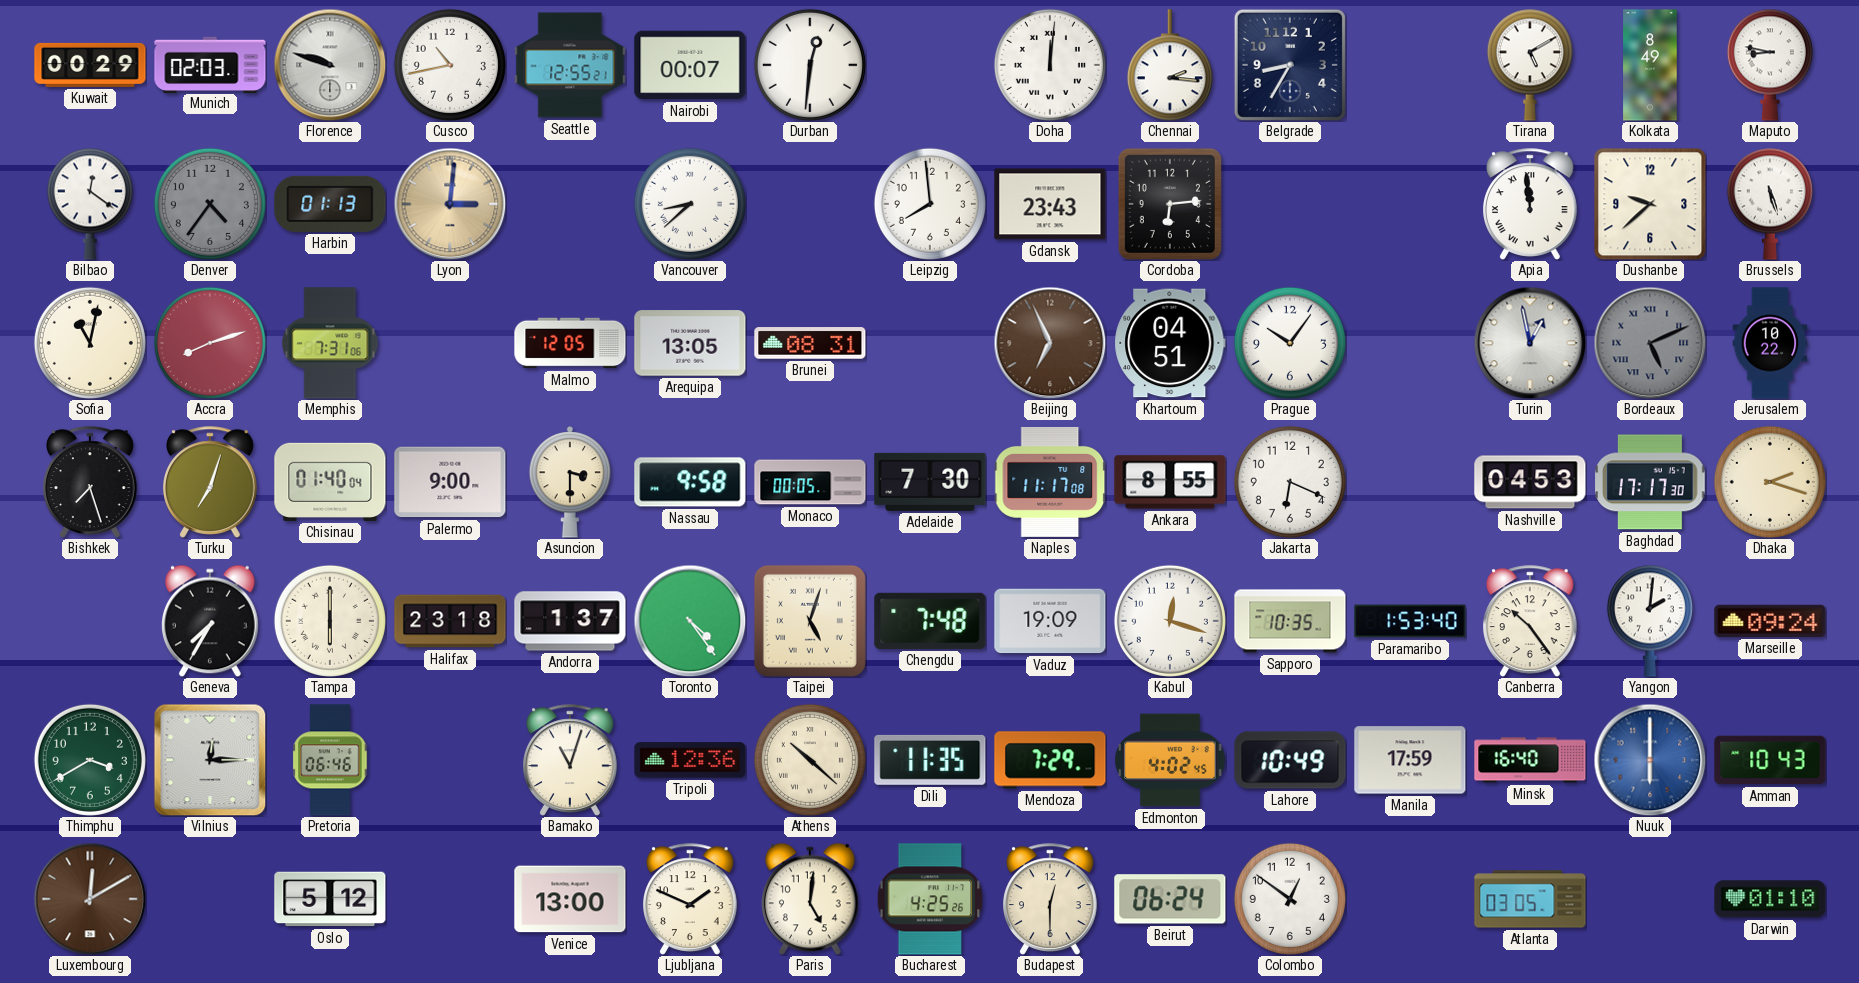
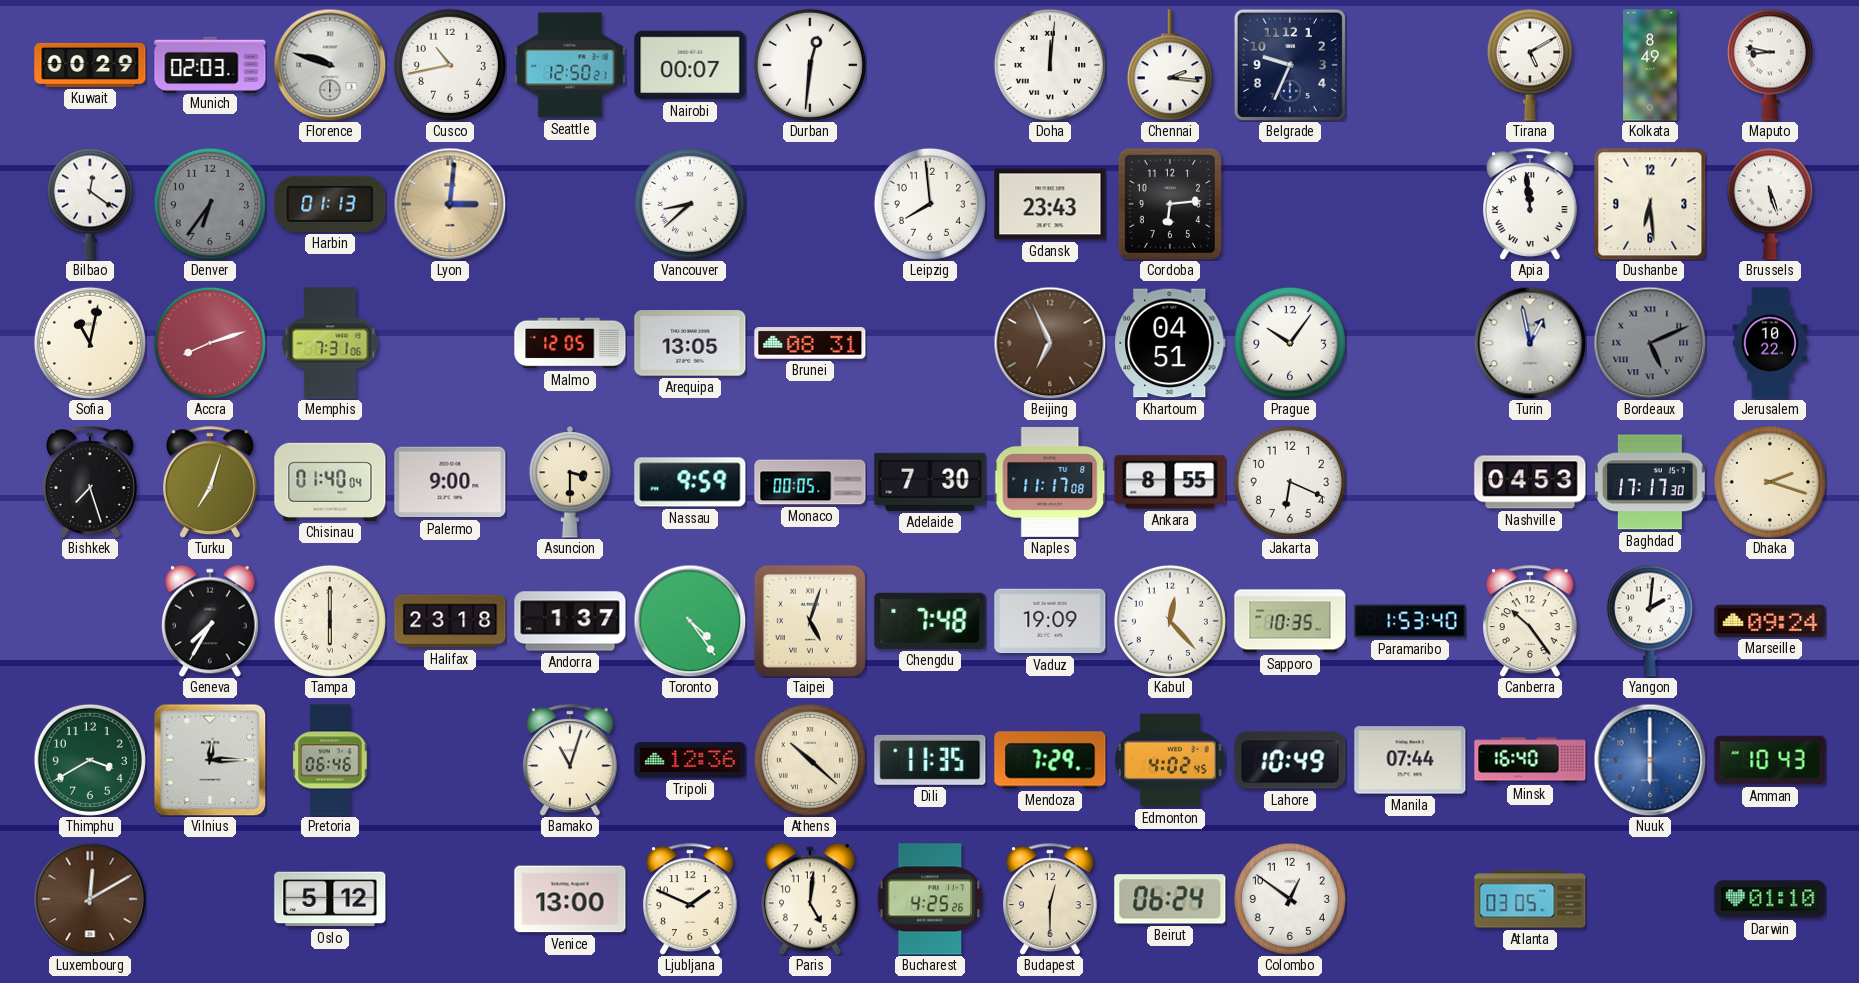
Seattle: 12:55 -> 12:50
Belgrade: 8:35 -> 9:34
Denver: 4:36 -> 6:36
Dushanbe: 9:38 -> 6:29
Nassau: 9:58 -> 9:59
Kabul: 12:18 -> 12:23
Manila: 17:59 -> 07:44
